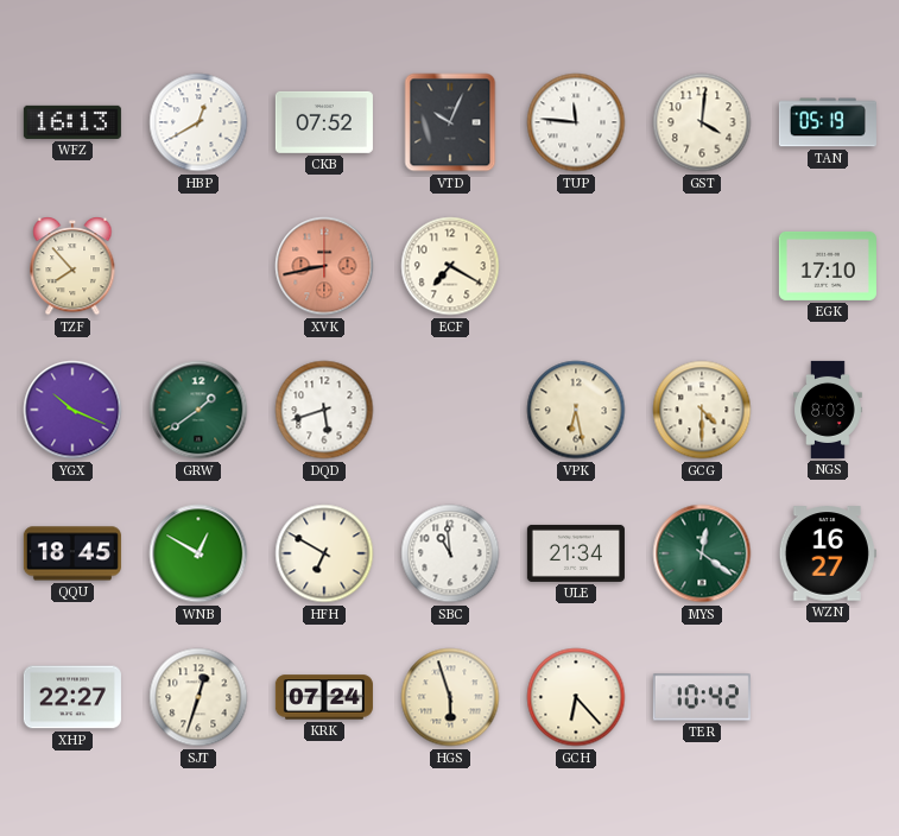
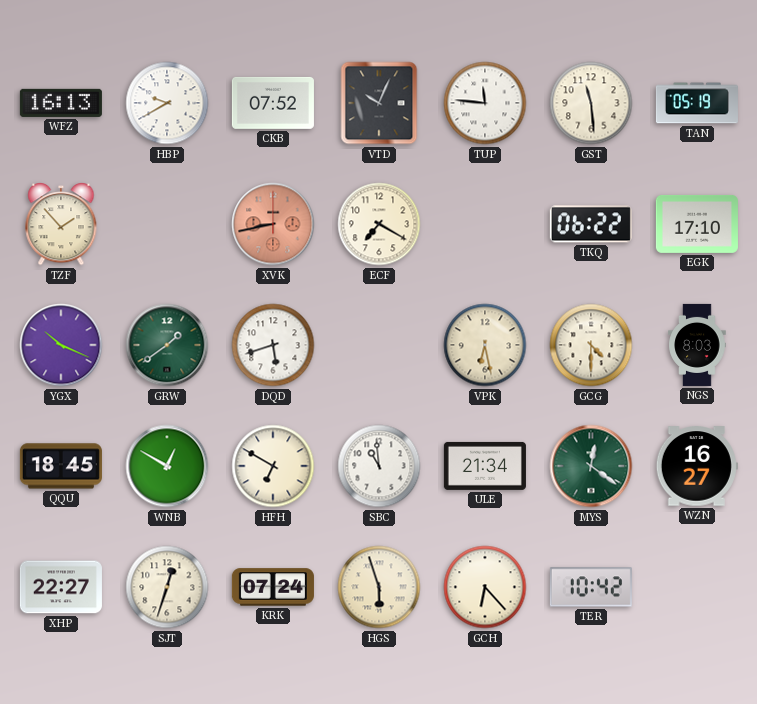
HBP: 12:40 -> 9:40
GST: 4:01 -> 11:29
TZF: 7:53 -> 1:53
TKQ: none -> 06:22
